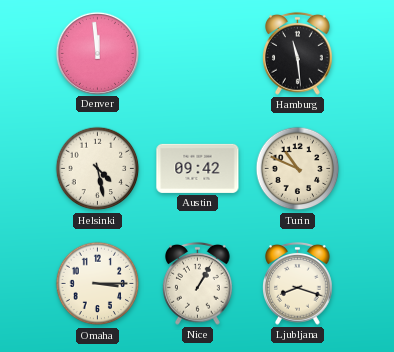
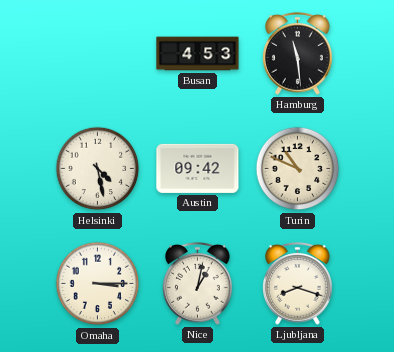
Denver: 11:59 -> none
Busan: none -> 4:53
Nice: 1:05 -> 1:02
